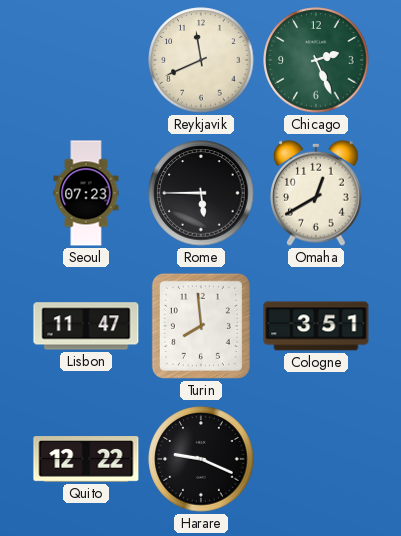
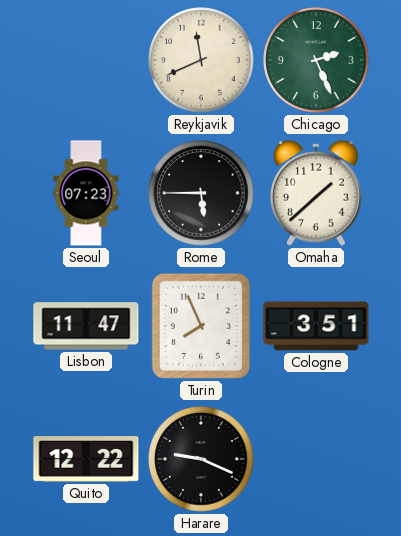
Omaha: 12:40 -> 1:38
Turin: 7:59 -> 7:56
